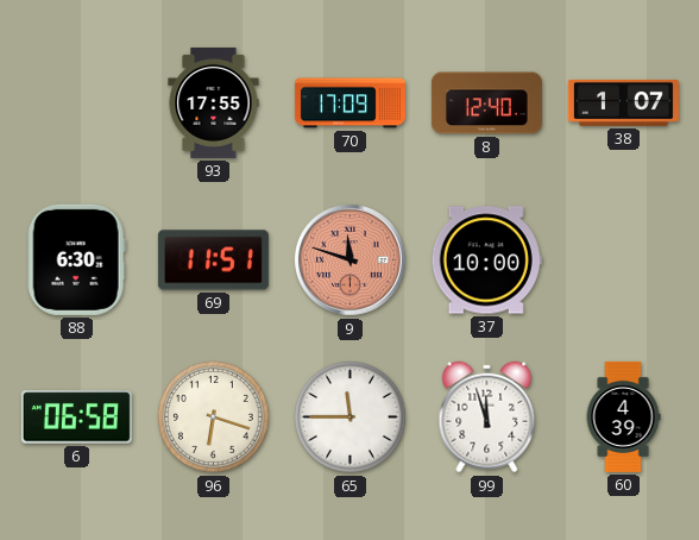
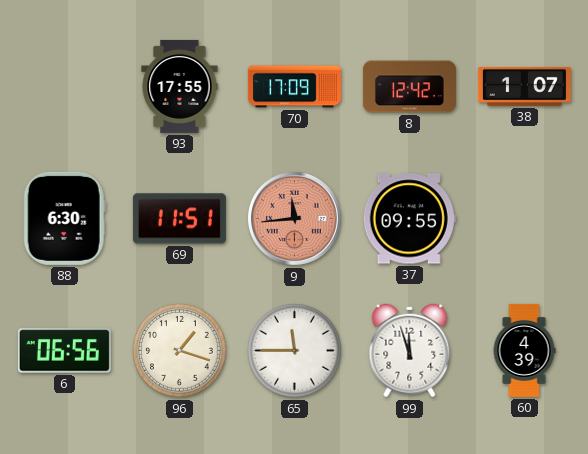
8: 12:40 -> 12:42
9: 11:48 -> 11:44
37: 10:00 -> 09:55
6: 06:58 -> 06:56
96: 6:18 -> 1:18
